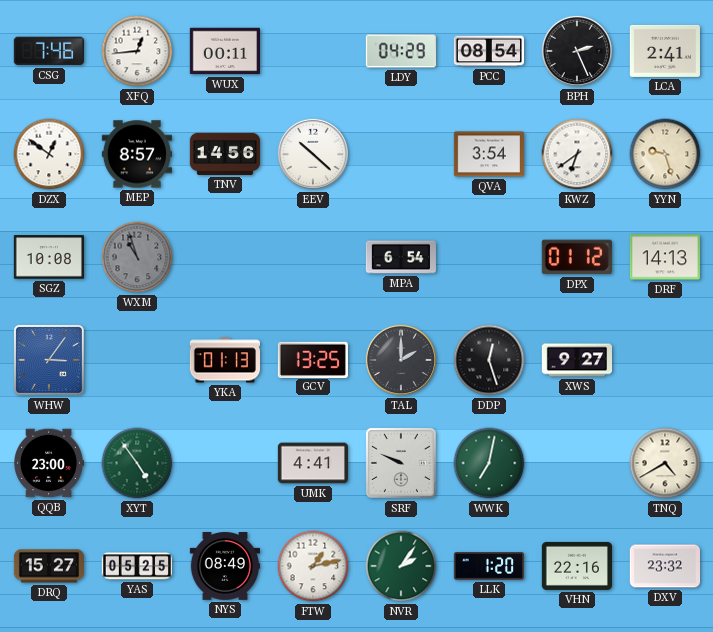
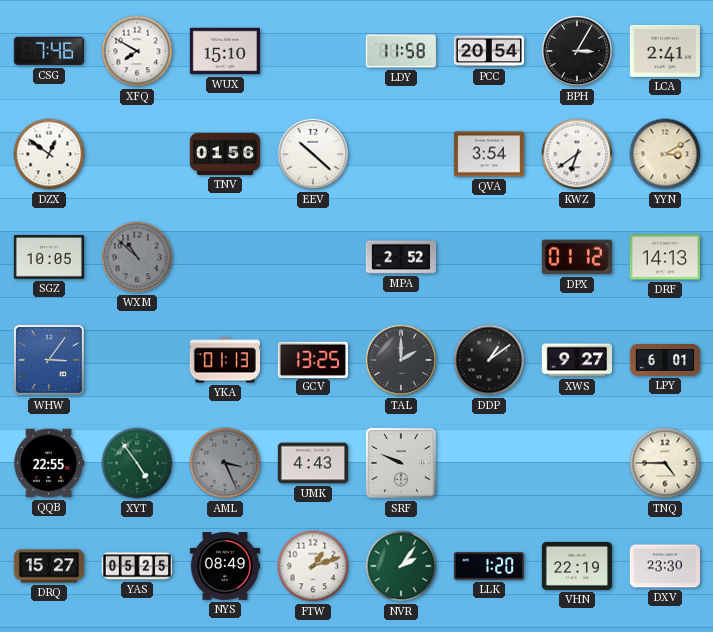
XFQ: 12:44 -> 7:50
WUX: 00:11 -> 15:10
LDY: 04:29 -> 11:58
PCC: 08:54 -> 20:54
BPH: 2:26 -> 3:05
MEP: 8:57 -> none
TNV: 14:56 -> 01:56
YYN: 9:27 -> 3:10
SGZ: 10:08 -> 10:05
WXM: 10:57 -> 10:52
MPA: 6:54 -> 2:52
DDP: 12:27 -> 1:09
LPY: none -> 6:01
QQB: 23:00 -> 22:55
AML: none -> 3:26
UMK: 4:41 -> 4:43
WWK: 7:02 -> none
TNQ: 4:40 -> 4:45
FTW: 1:13 -> 1:12
VHN: 22:16 -> 22:19
DXV: 23:32 -> 23:30
